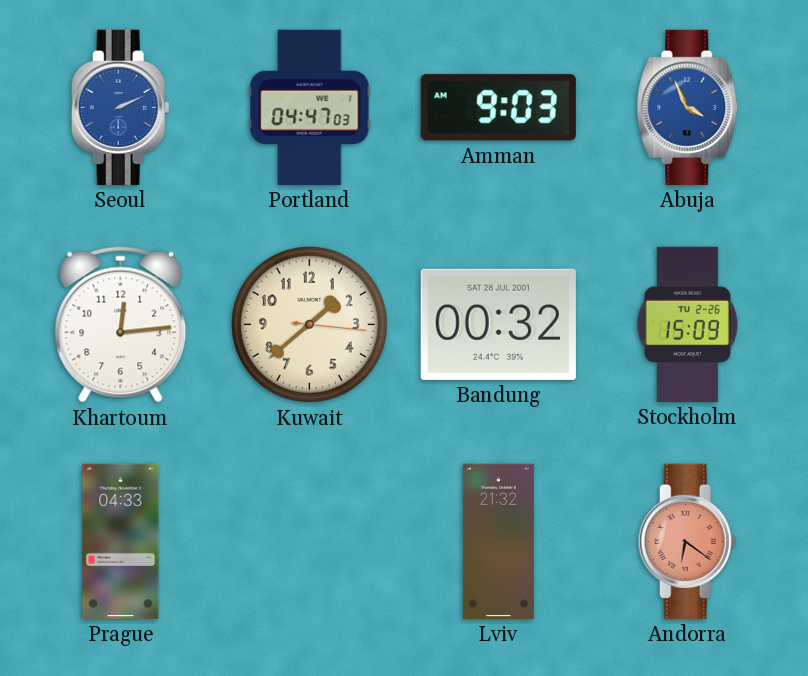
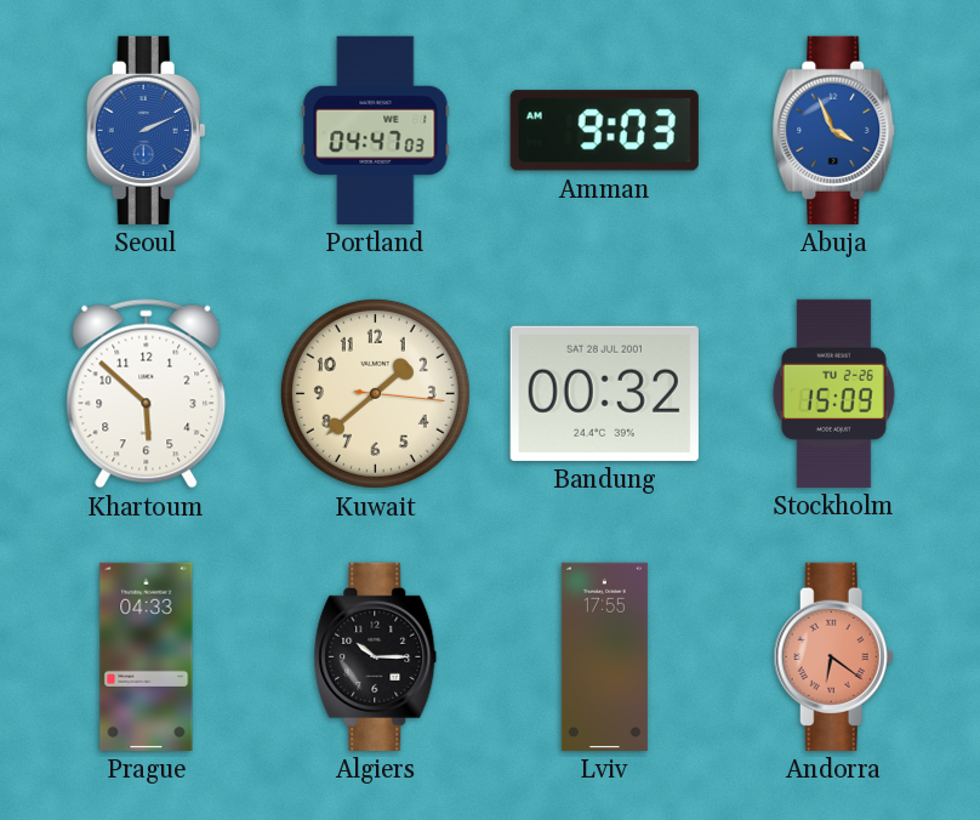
Khartoum: 12:14 -> 5:52
Algiers: none -> 10:15
Lviv: 21:32 -> 17:55
